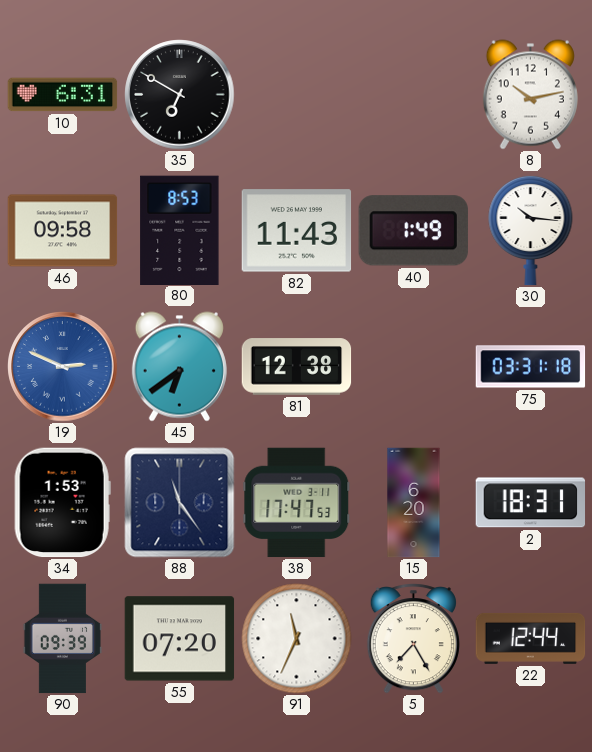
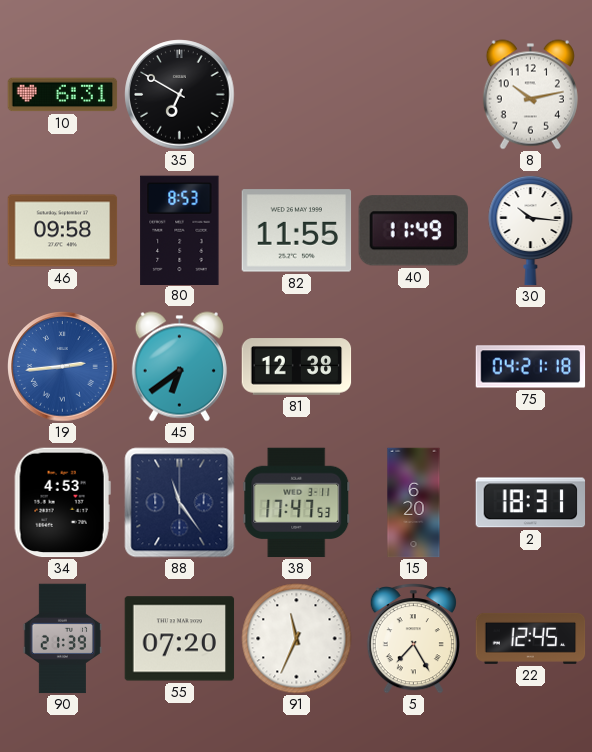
82: 11:43 -> 11:55
40: 1:49 -> 11:49
19: 2:49 -> 2:44
75: 03:31 -> 04:21
34: 1:53 -> 4:53
90: 09:39 -> 21:39
22: 12:44 -> 12:45
